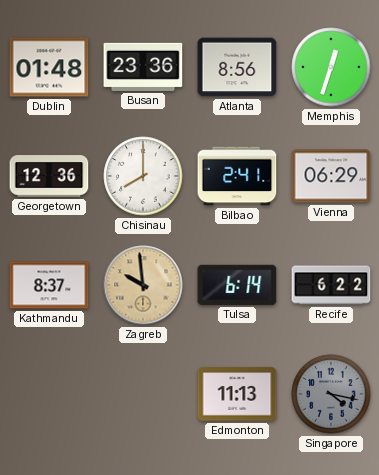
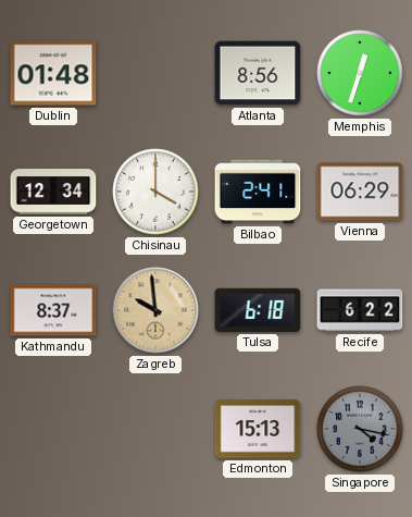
Busan: 23:36 -> none
Georgetown: 12:36 -> 12:34
Chisinau: 8:00 -> 4:00
Tulsa: 6:14 -> 6:18
Edmonton: 11:13 -> 15:13
